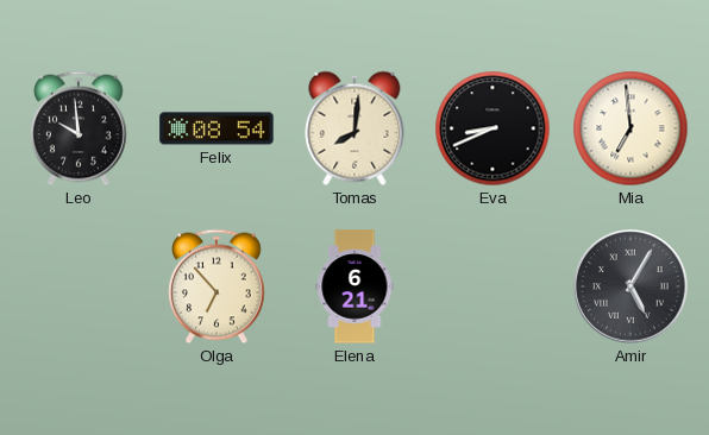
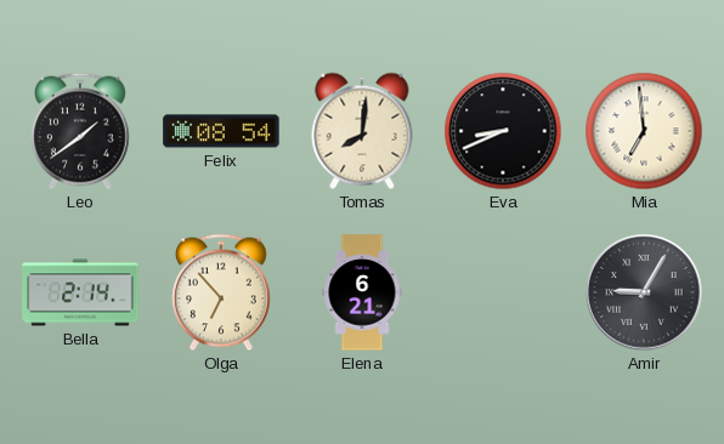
Leo: 9:59 -> 1:39
Bella: none -> 2:14
Amir: 5:05 -> 9:05
